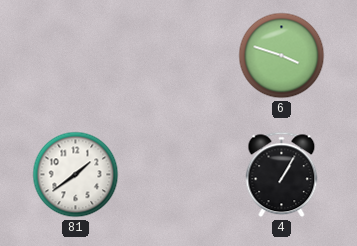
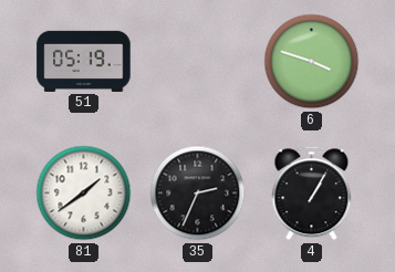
51: none -> 05:19
35: none -> 2:34
